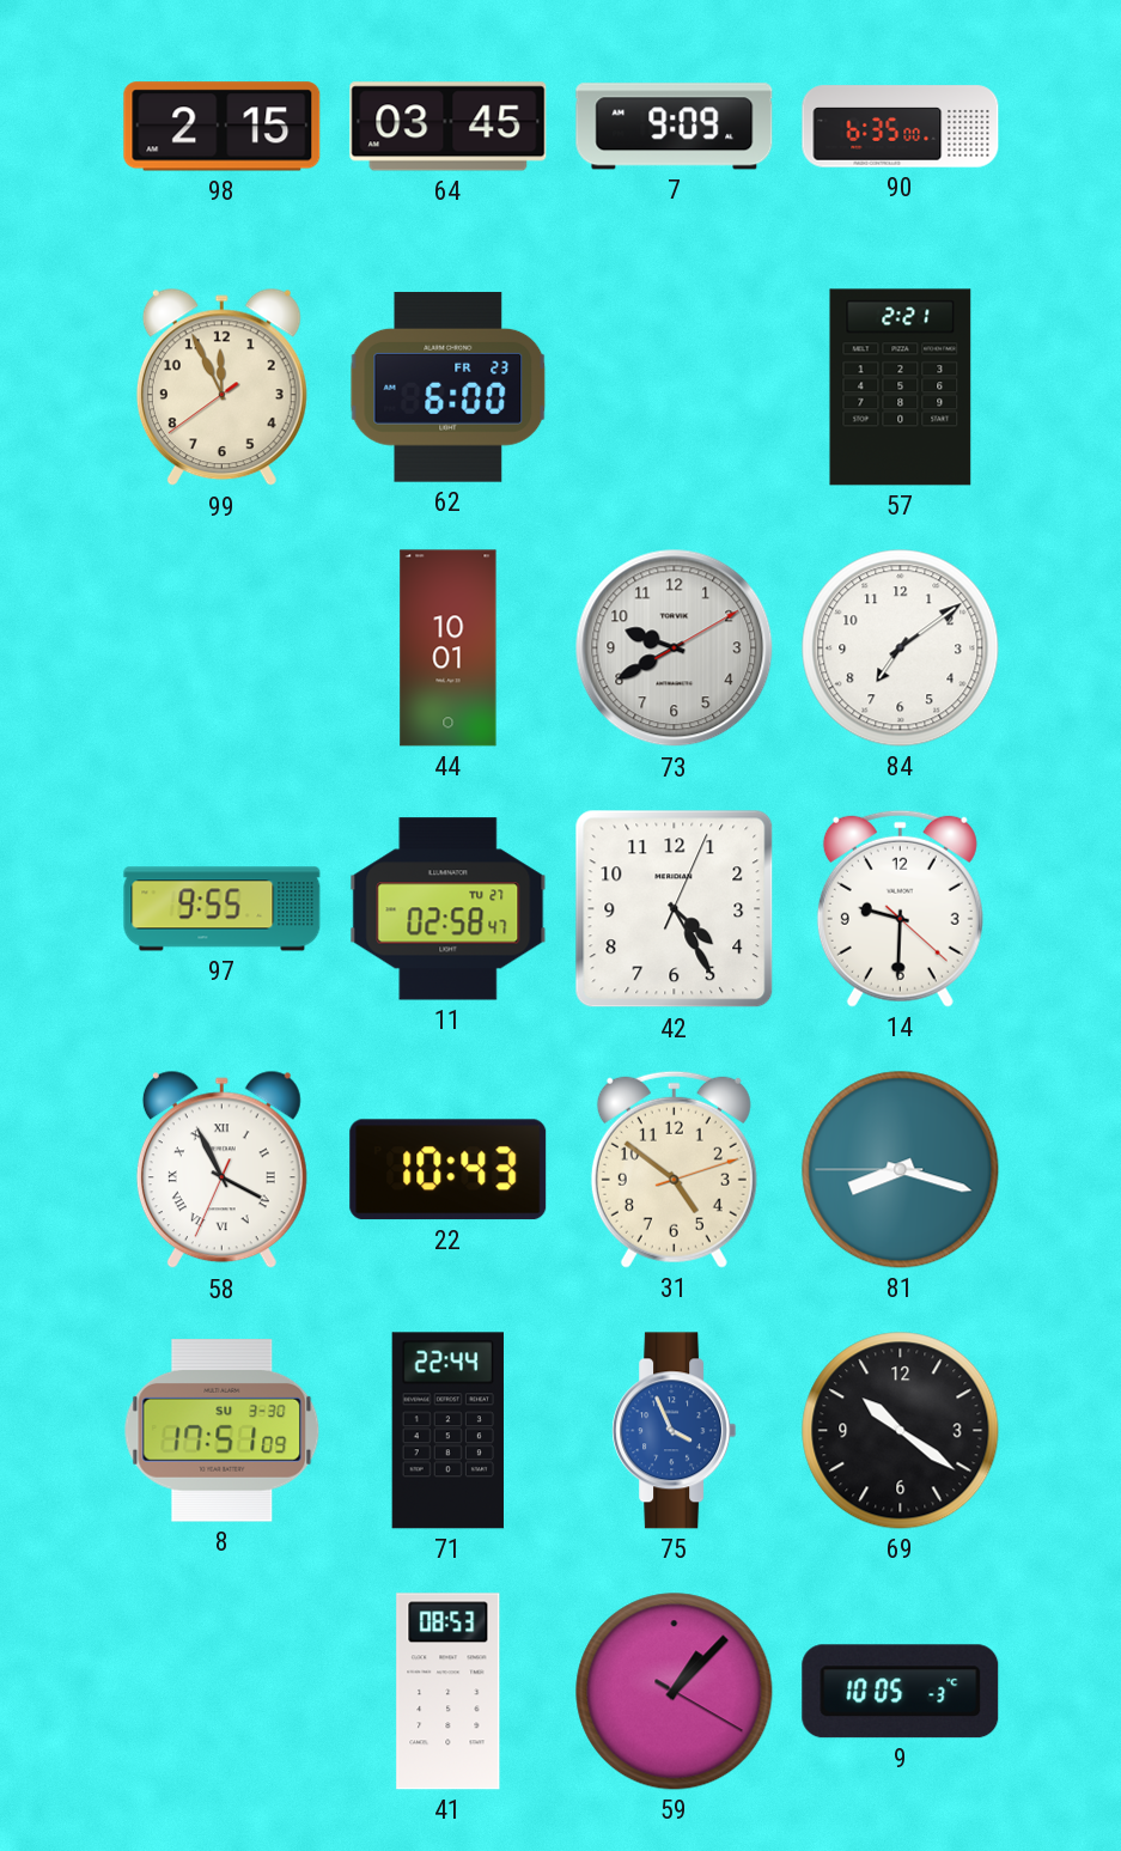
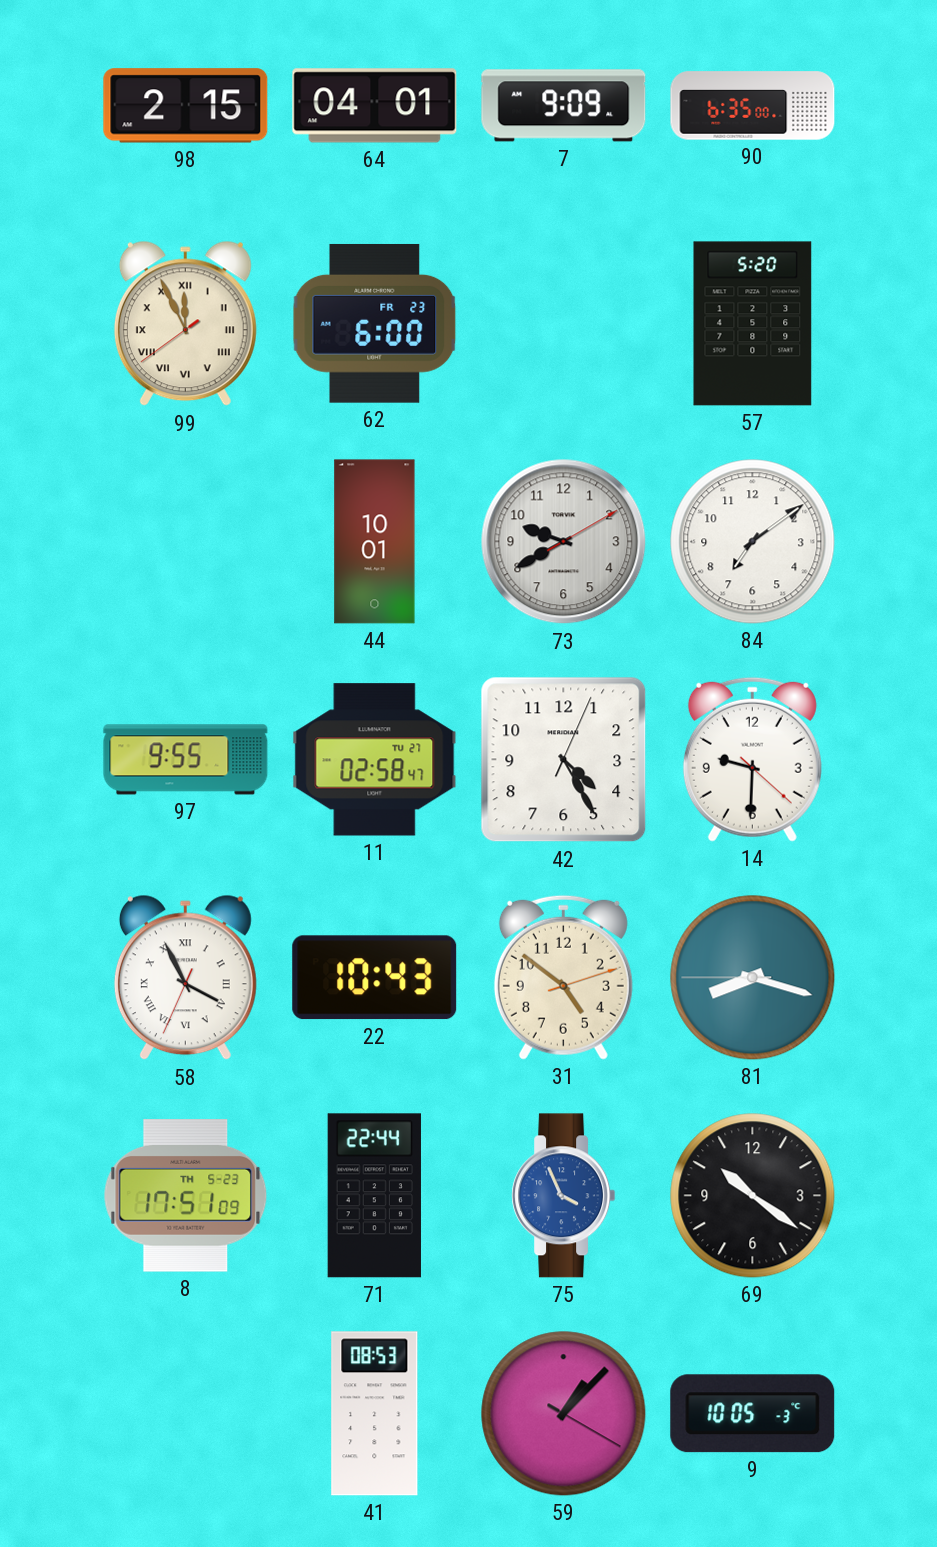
64: 03:45 -> 04:01
99 numerals: Arabic -> Roman
57: 2:21 -> 5:20
8 date: SU 3-30 -> TH 5-23
